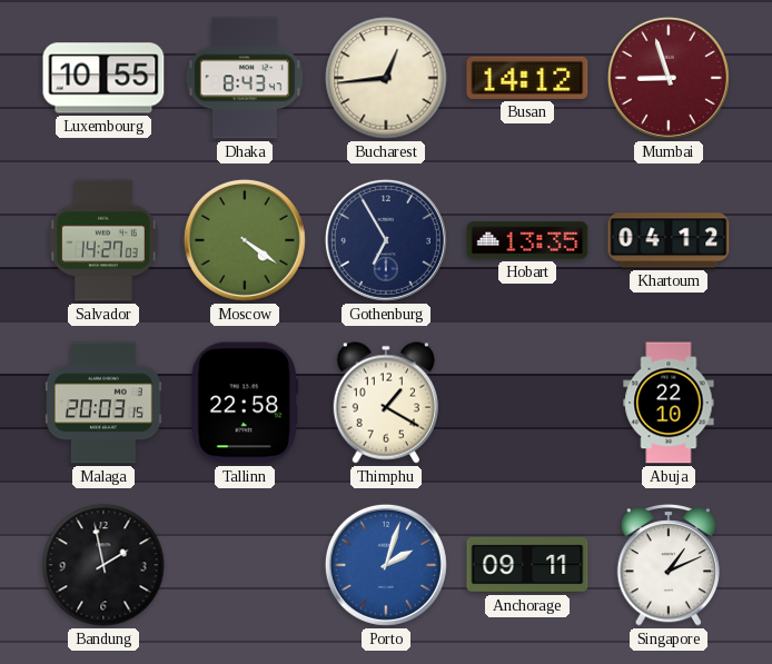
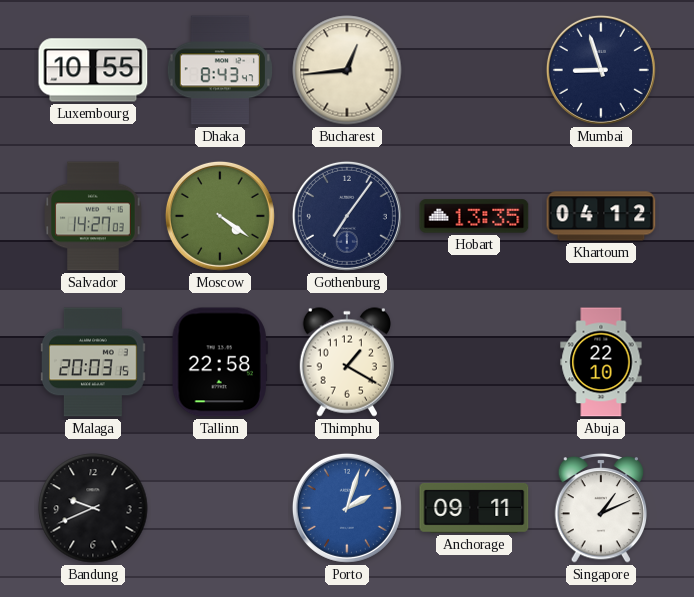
Busan: 14:12 -> none
Mumbai dial: burgundy -> navy
Gothenburg: 6:55 -> 7:06
Bandung: 1:58 -> 9:41
